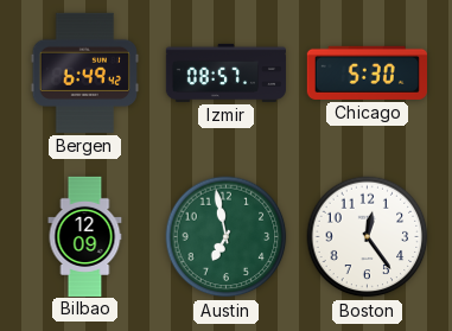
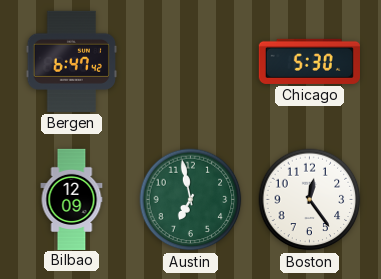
Bergen: 6:49 -> 6:47
Izmir: 08:57 -> none
